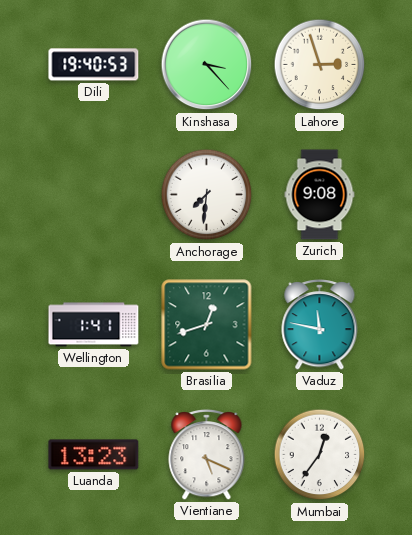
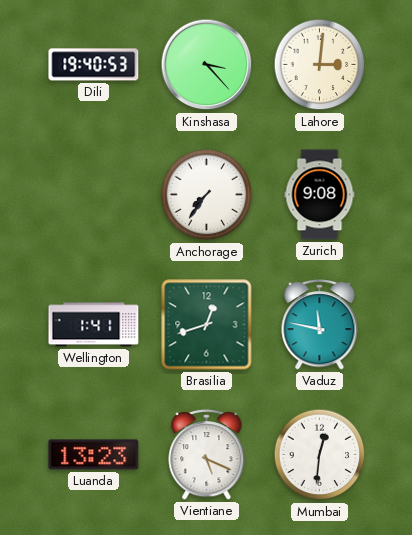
Lahore: 2:57 -> 3:01
Anchorage: 7:31 -> 7:36
Mumbai: 12:36 -> 12:31
